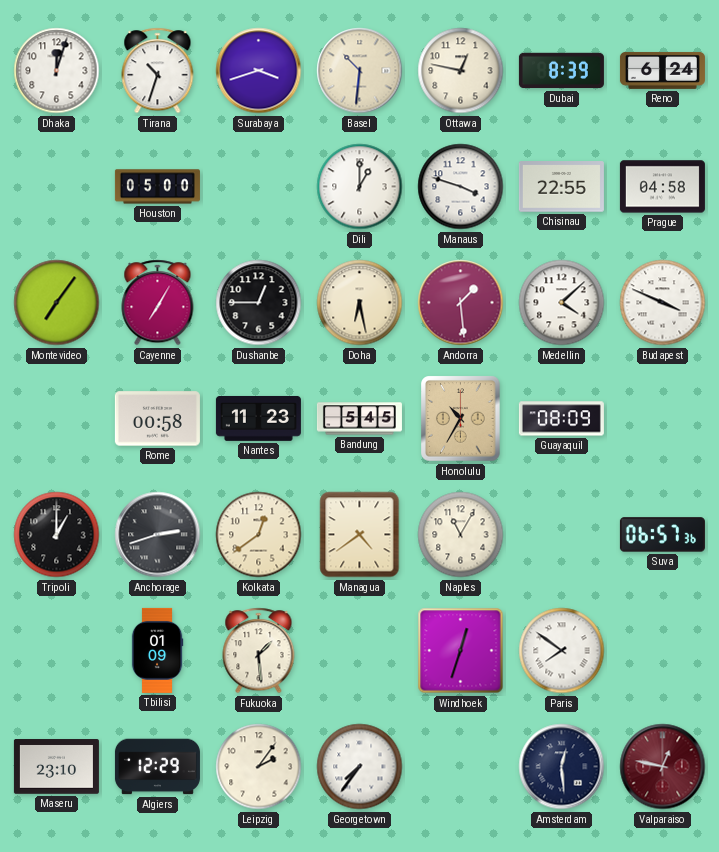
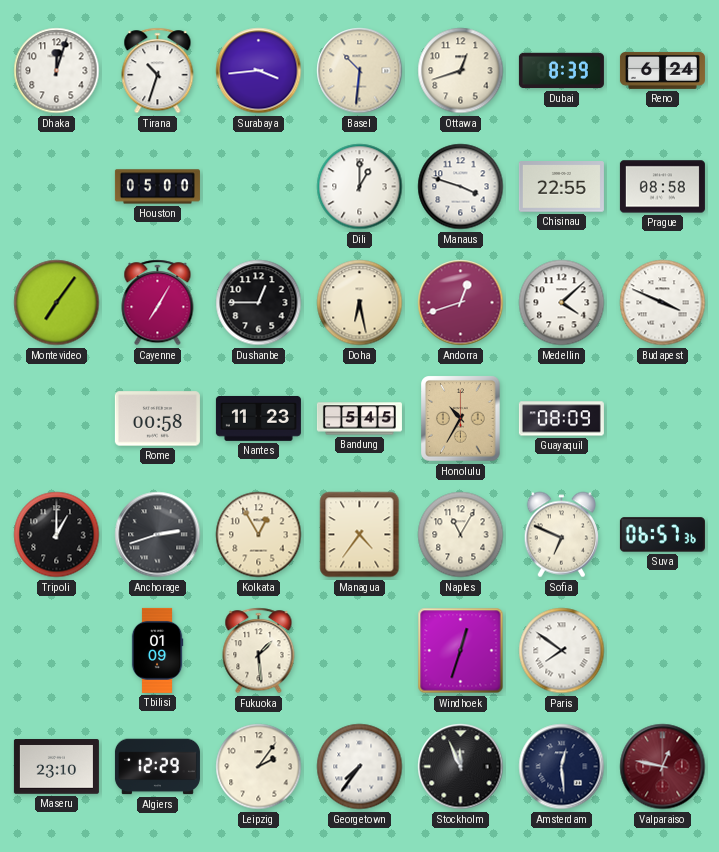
Surabaya: 3:42 -> 3:44
Ottawa: 12:47 -> 12:42
Prague: 04:58 -> 08:58
Andorra: 1:29 -> 12:42
Kolkata: 12:39 -> 12:55
Managua: 4:39 -> 4:36
Sofia: none -> 6:49
Stockholm: none -> 11:56
